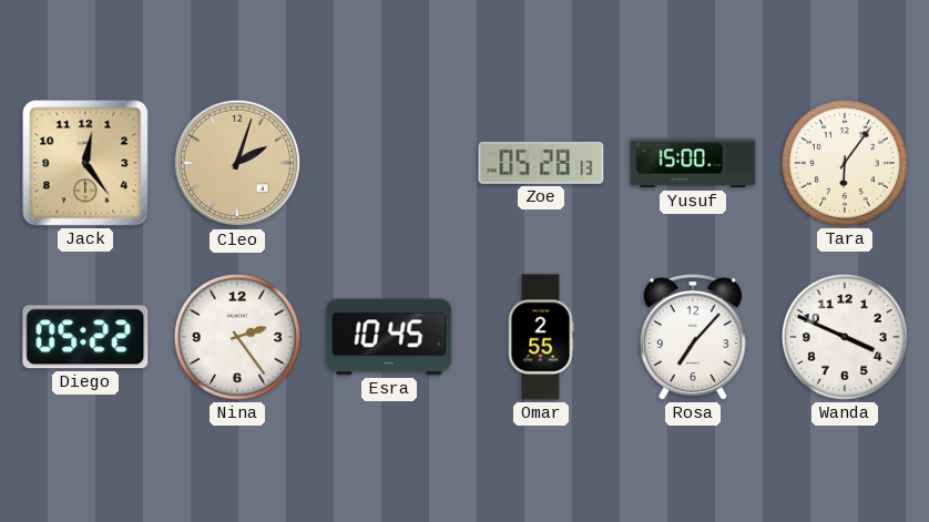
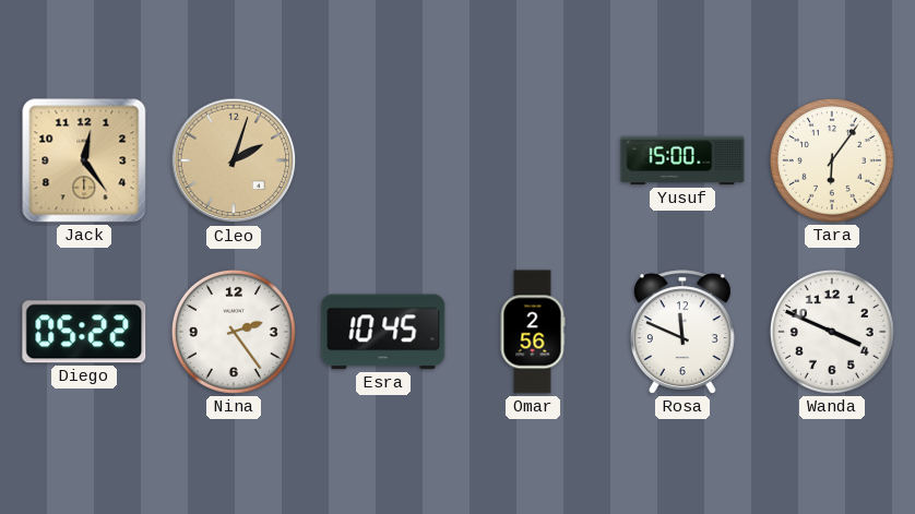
Zoe: 05:28 -> none
Omar: 2:55 -> 2:56
Rosa: 7:07 -> 11:49
